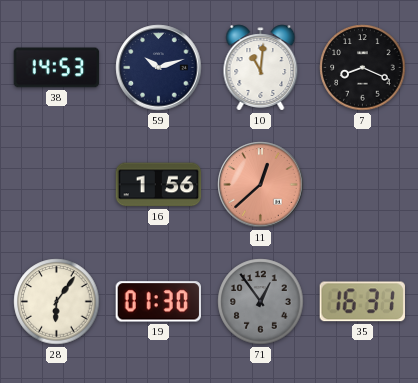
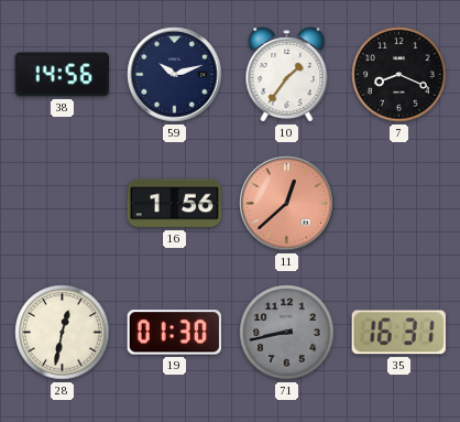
38: 14:53 -> 14:56
10: 11:01 -> 1:36
28: 6:06 -> 12:32
71: 12:54 -> 8:43
